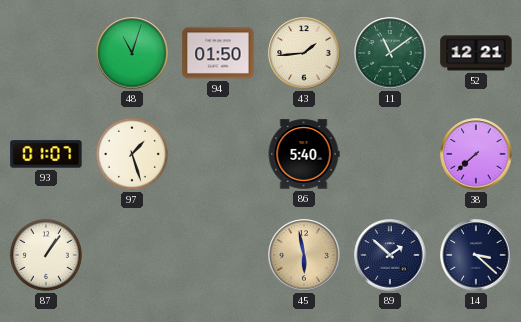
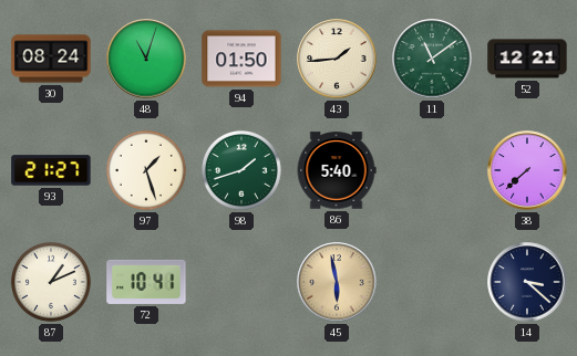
30: none -> 08:24
93: 01:07 -> 21:27
98: none -> 1:42
87: 1:06 -> 1:11
72: none -> 10:41
89: 1:52 -> none
